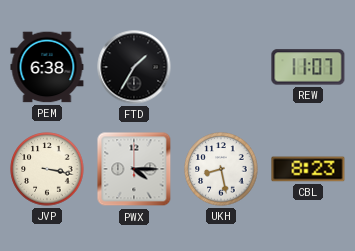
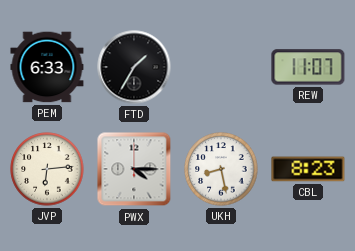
PEM: 6:38 -> 6:33
JVP: 3:17 -> 6:14
